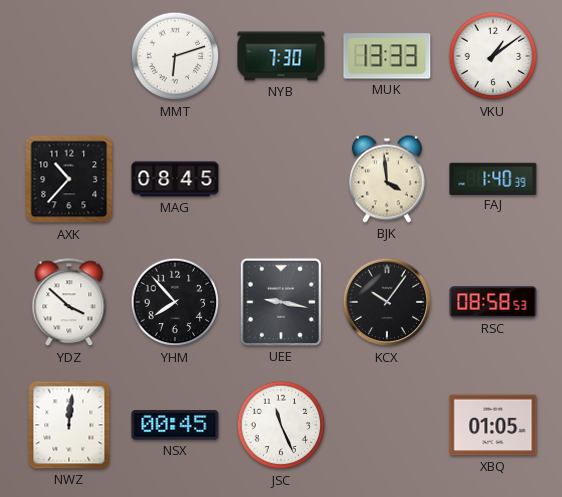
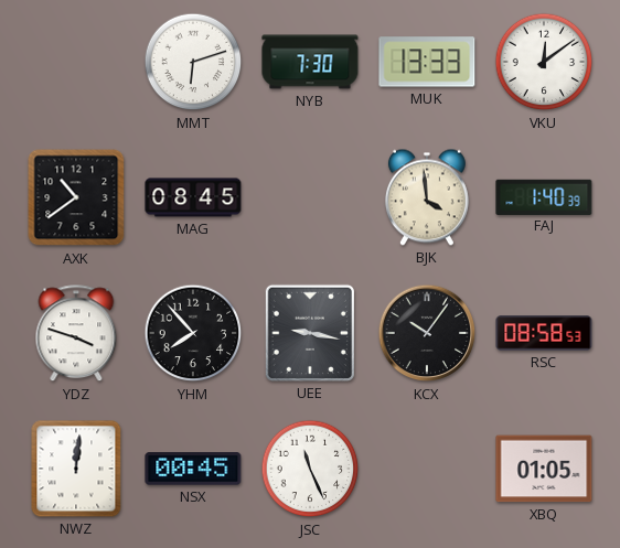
VKU: 1:09 -> 12:09
AXK: 10:37 -> 10:39
YDZ: 3:52 -> 3:48
